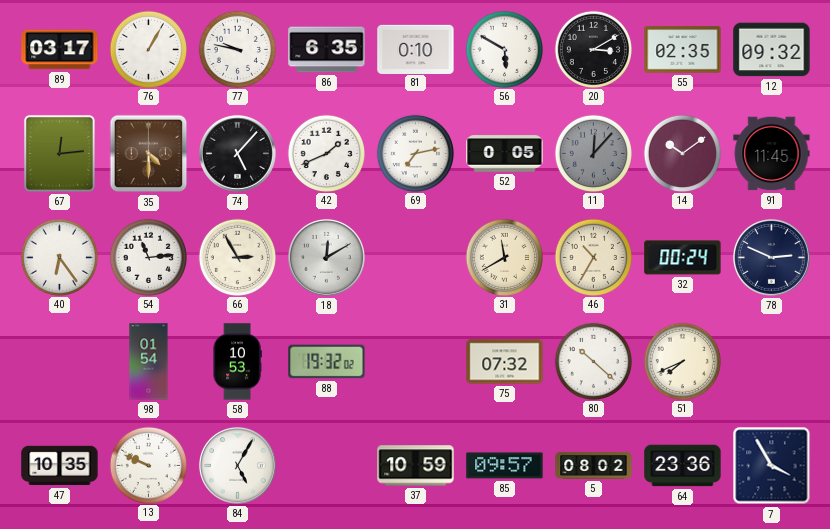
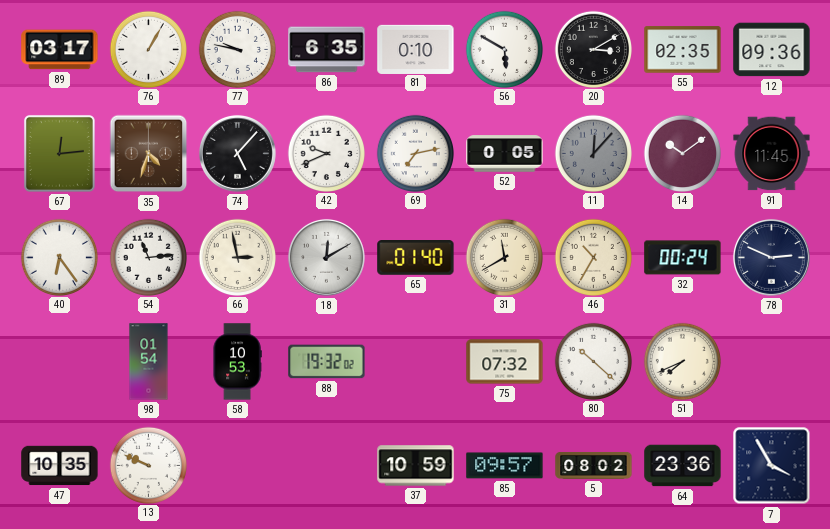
12: 09:32 -> 09:36
35: 4:30 -> 4:33
42: 1:41 -> 9:41
66: 2:55 -> 2:58
65: none -> 01:40
84: 5:05 -> none
